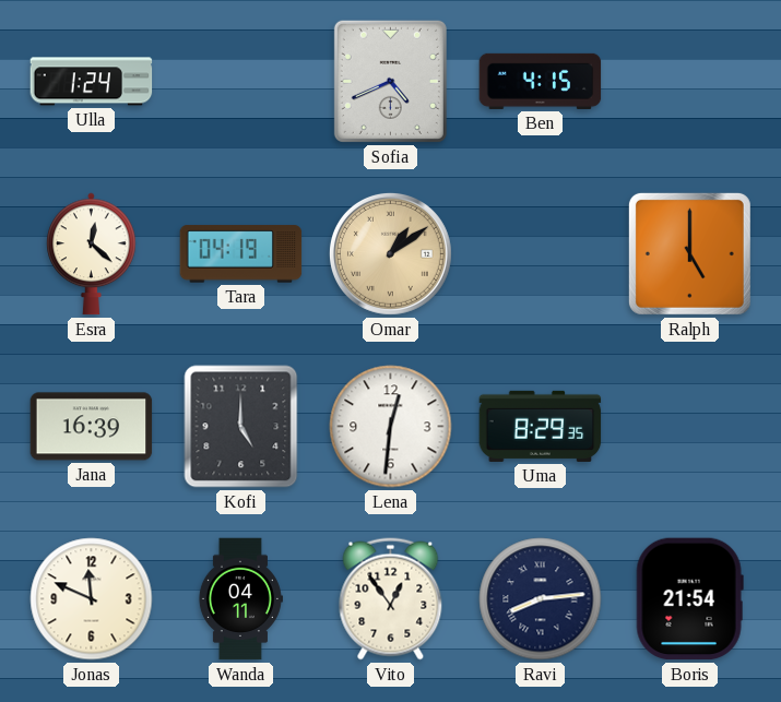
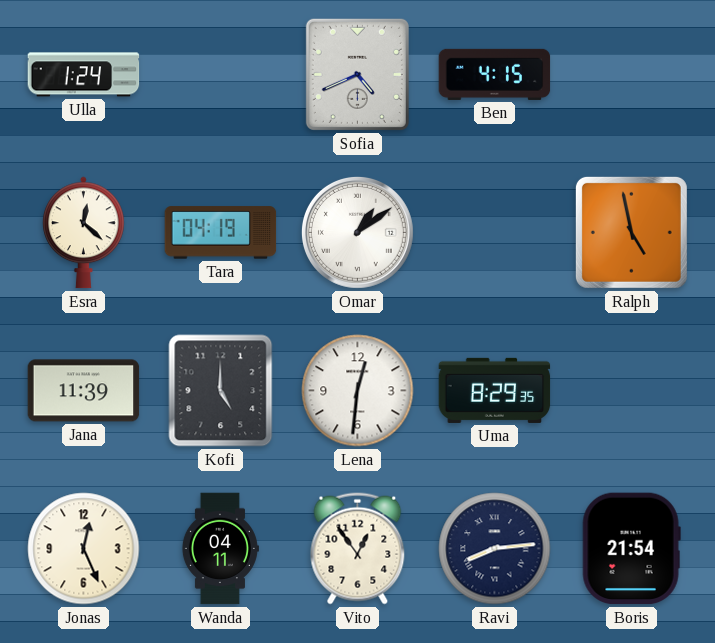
Omar dial: champagne -> white
Ralph: 5:00 -> 4:58
Jana: 16:39 -> 11:39
Jonas: 11:49 -> 12:26
